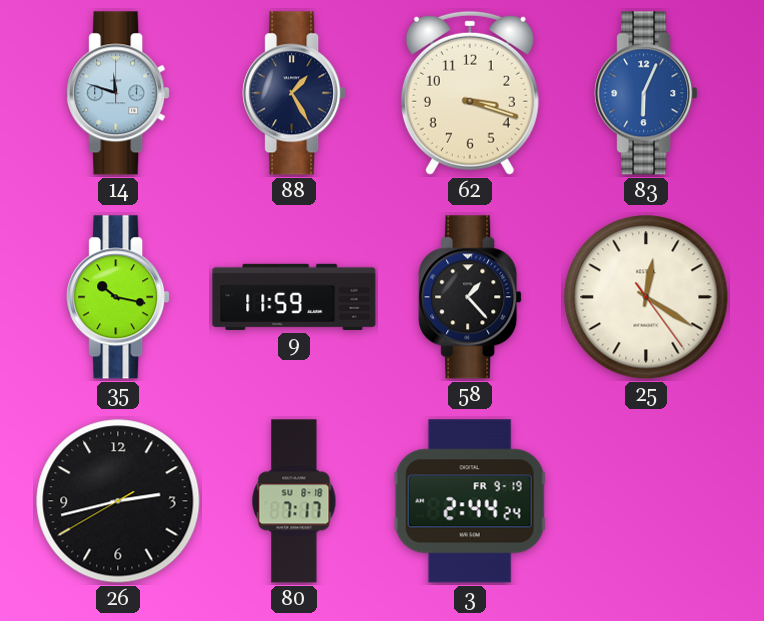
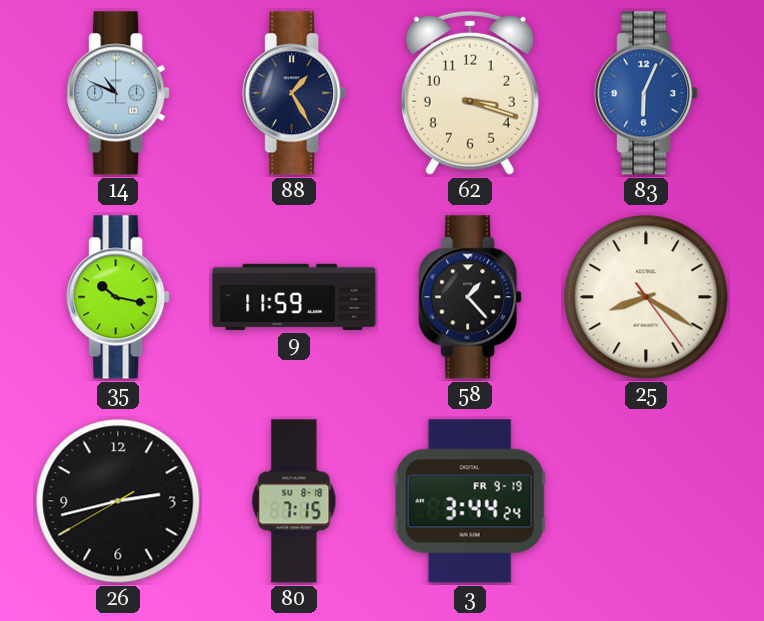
14: 11:48 -> 10:49
25: 12:20 -> 8:20
80: 7:17 -> 7:15
3: 2:44 -> 3:44
